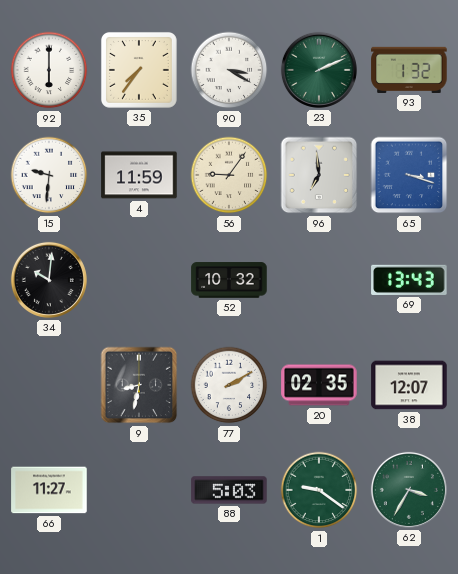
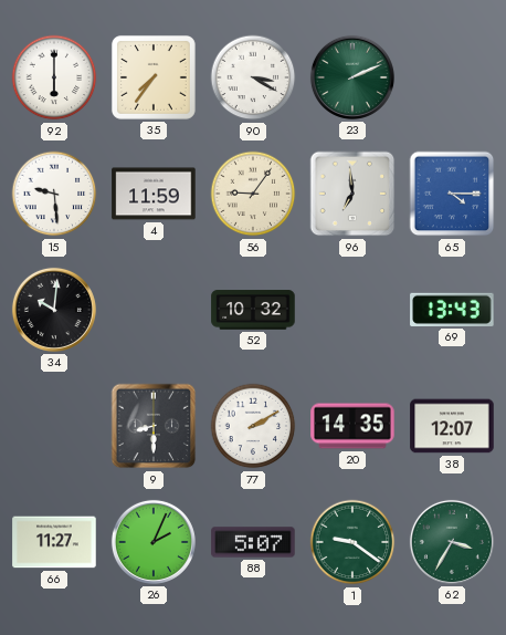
93: 1:32 -> none
15: 9:31 -> 9:29
65: 3:18 -> 4:15
9: 8:32 -> 8:30
20: 02:35 -> 14:35
26: none -> 2:04
88: 5:03 -> 5:07
